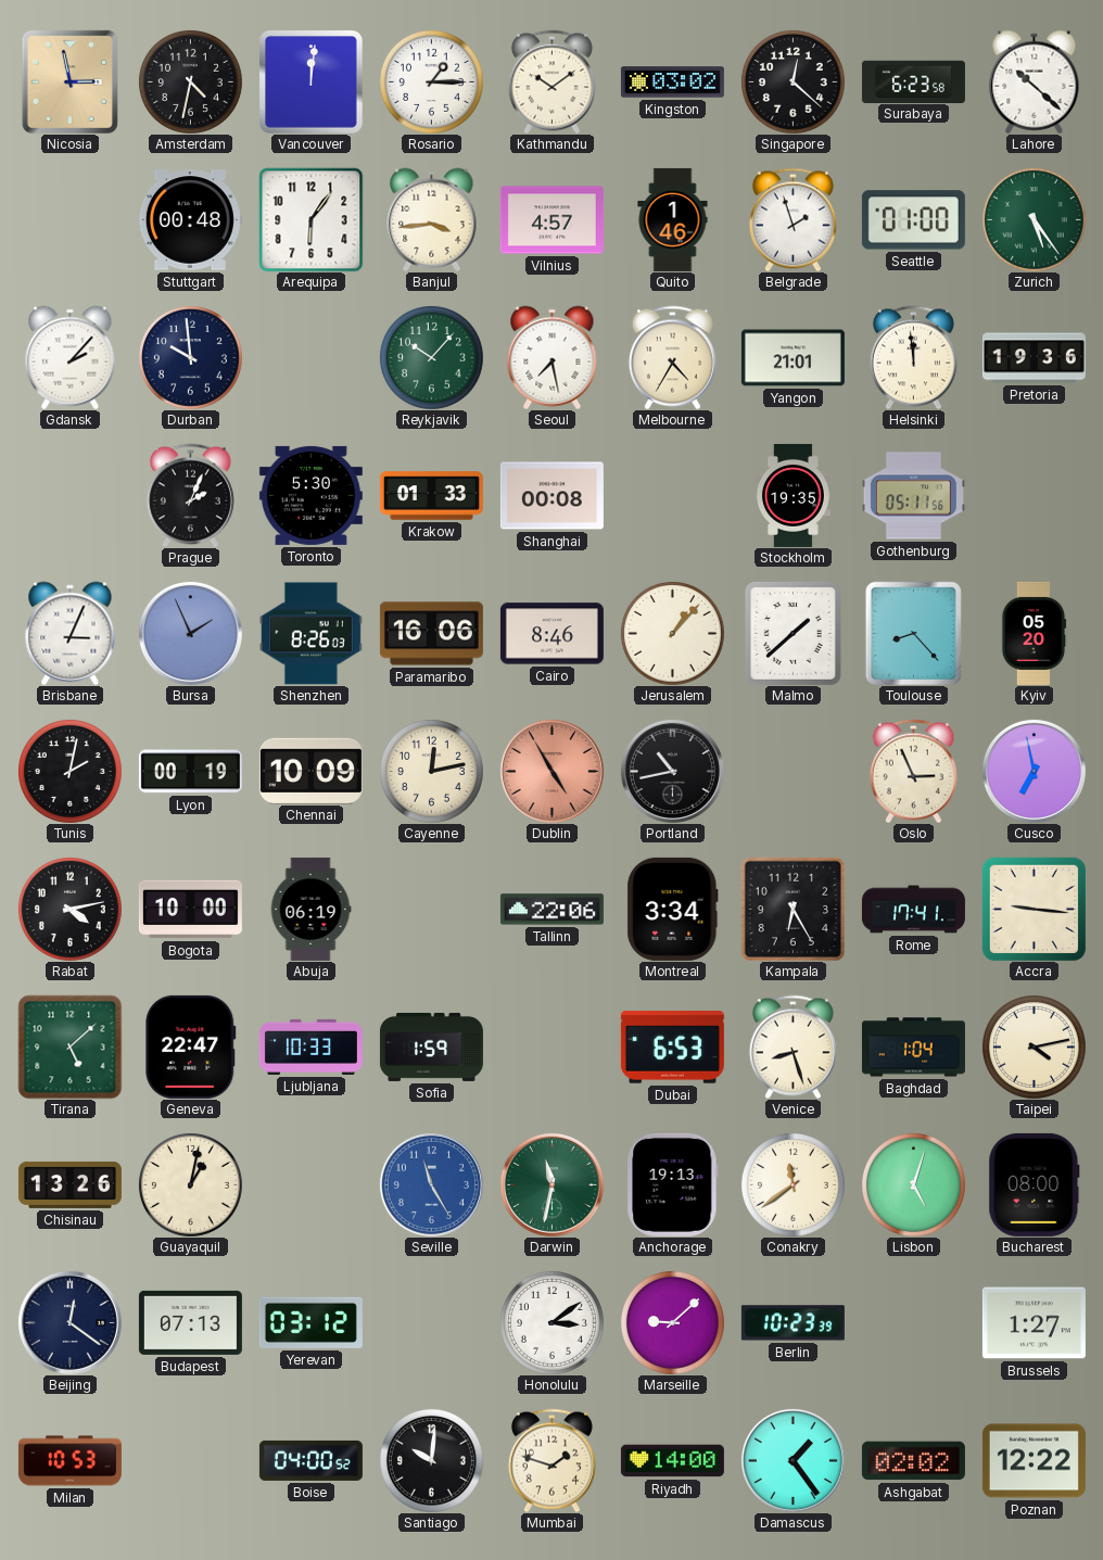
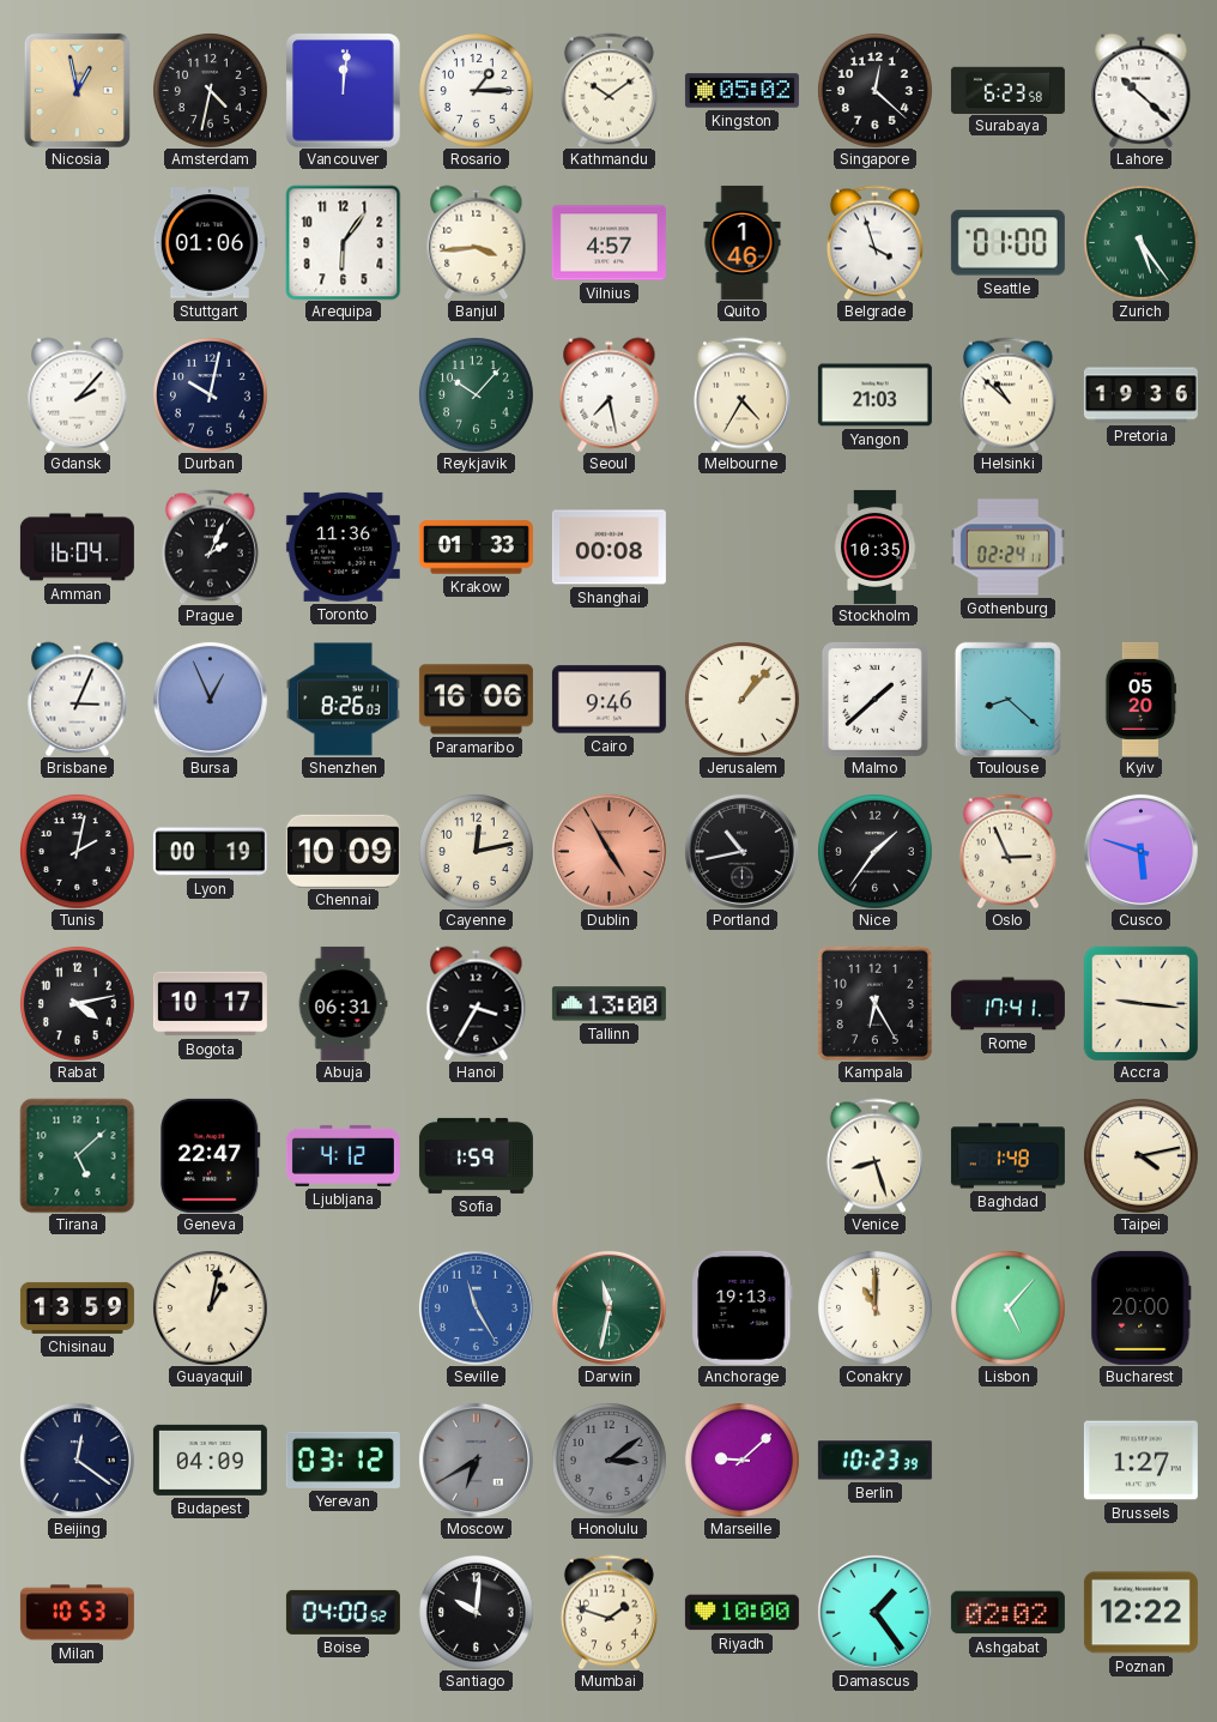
Nicosia: 2:58 -> 12:58
Kingston: 03:02 -> 05:02
Stuttgart: 00:48 -> 01:06
Belgrade: 1:57 -> 3:57
Durban: 9:59 -> 10:02
Yangon: 21:01 -> 21:03
Helsinki: 11:59 -> 10:52
Amman: none -> 16:04
Toronto: 5:30 -> 11:36
Stockholm: 19:35 -> 10:35
Gothenburg: 05:11 -> 02:24
Bursa: 1:56 -> 12:56
Cairo: 8:46 -> 9:46
Toulouse: 8:23 -> 8:22
Nice: none -> 1:36
Cusco: 6:58 -> 5:48
Bogota: 10:00 -> 10:17
Abuja: 06:19 -> 06:31
Hanoi: none -> 3:35
Tallinn: 22:06 -> 13:00
Montreal: 3:34 -> none
Ljubljana: 10:33 -> 4:12
Dubai: 6:53 -> none
Baghdad: 1:04 -> 1:48
Chisinau: 13:26 -> 13:59
Conakry: 11:39 -> 11:00
Lisbon: 5:03 -> 5:07
Bucharest: 08:00 -> 20:00
Budapest: 07:13 -> 04:09
Moscow: none -> 6:40
Honolulu dial: white -> grey
Riyadh: 14:00 -> 10:00
